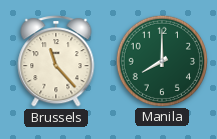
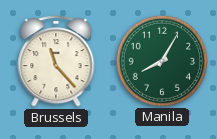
Manila: 8:00 -> 8:05
